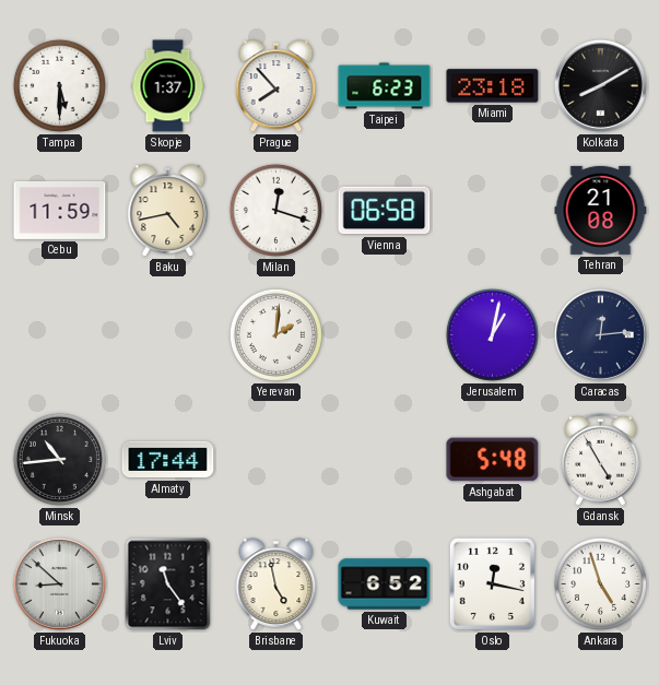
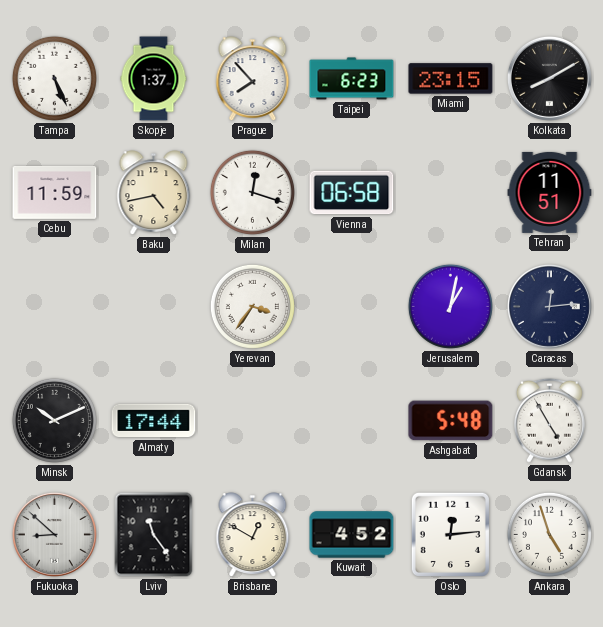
Tampa: 5:30 -> 5:26
Miami: 23:18 -> 23:15
Tehran: 21:08 -> 11:51
Yerevan: 2:01 -> 3:36
Minsk: 10:44 -> 10:11
Brisbane: 4:58 -> 12:50
Kuwait: 6:52 -> 4:52
Oslo: 12:17 -> 12:14
